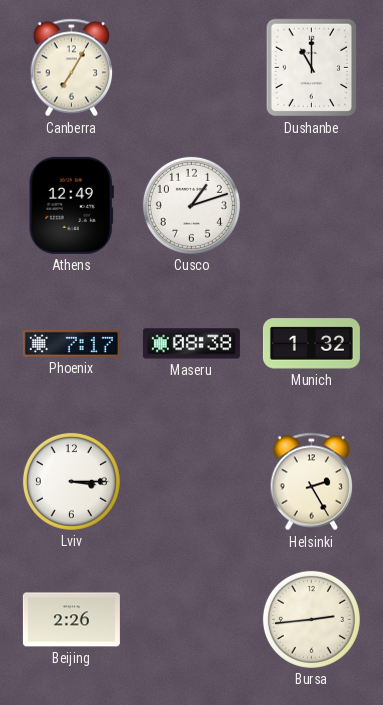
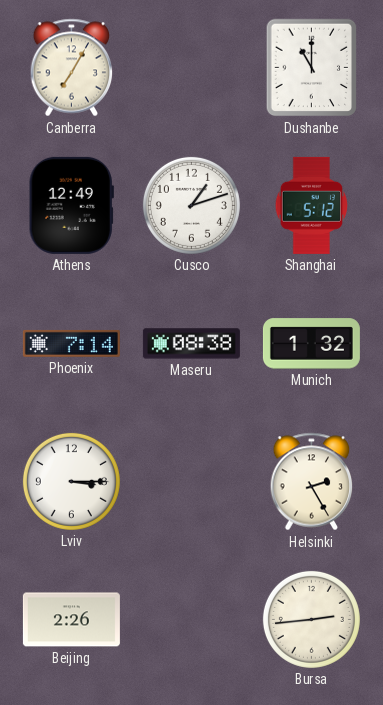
Shanghai: none -> 5:12
Phoenix: 7:17 -> 7:14
